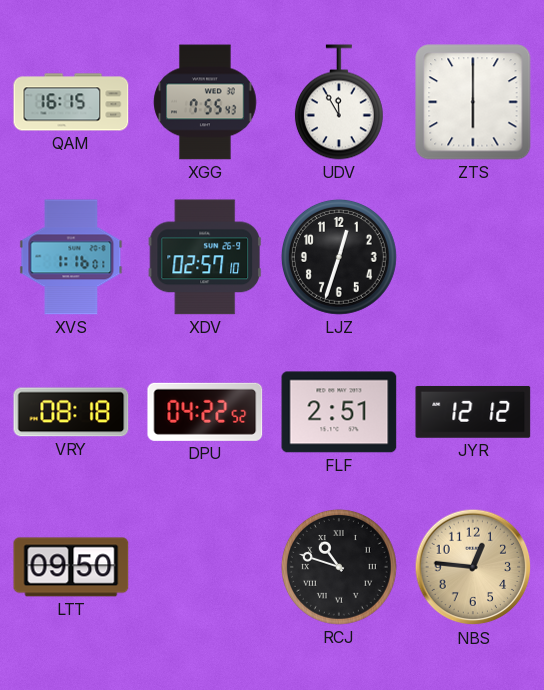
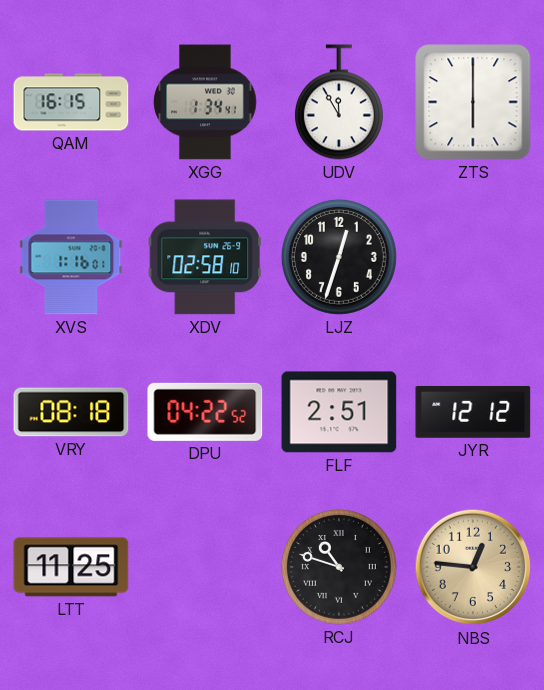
XGG: 7:55 -> 1:34
XDV: 02:57 -> 02:58
LTT: 09:50 -> 11:25
